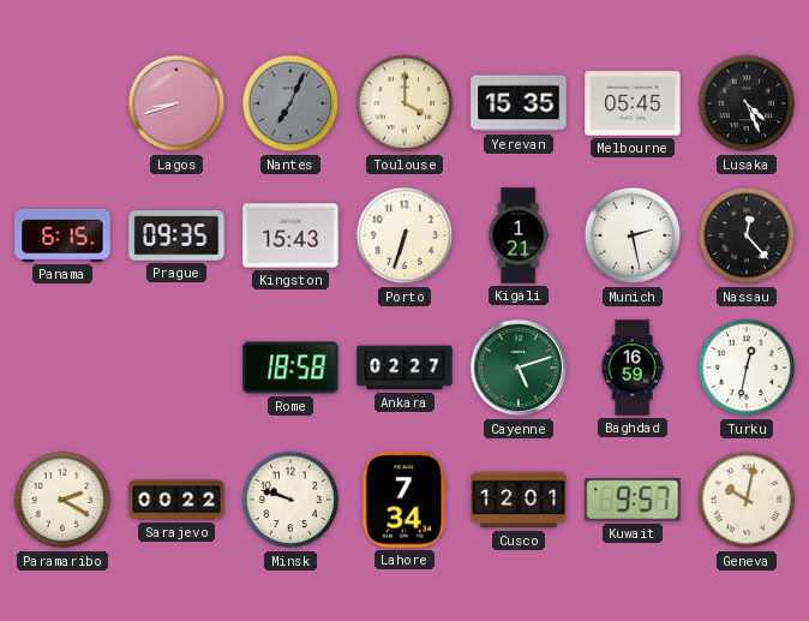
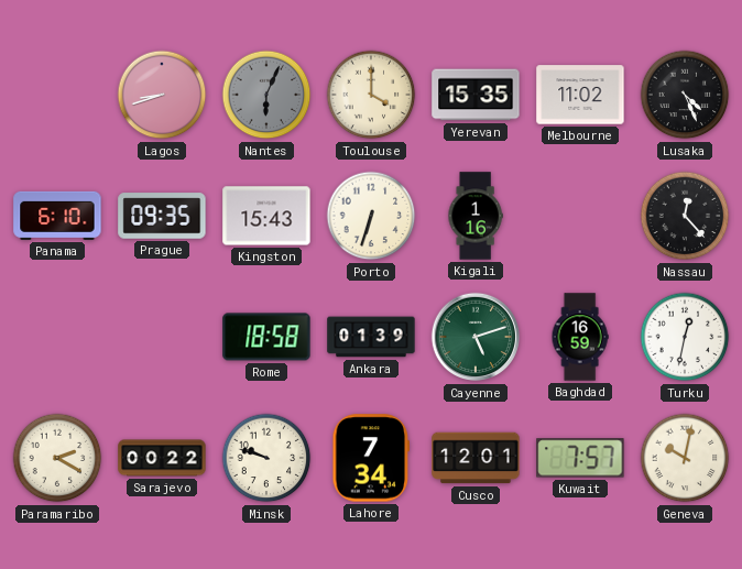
Nantes: 7:04 -> 6:04
Melbourne: 05:45 -> 11:02
Panama: 6:15 -> 6:10
Kigali: 1:21 -> 1:16
Munich: 2:28 -> none
Ankara: 02:27 -> 01:39
Kuwait: 9:57 -> 7:57
